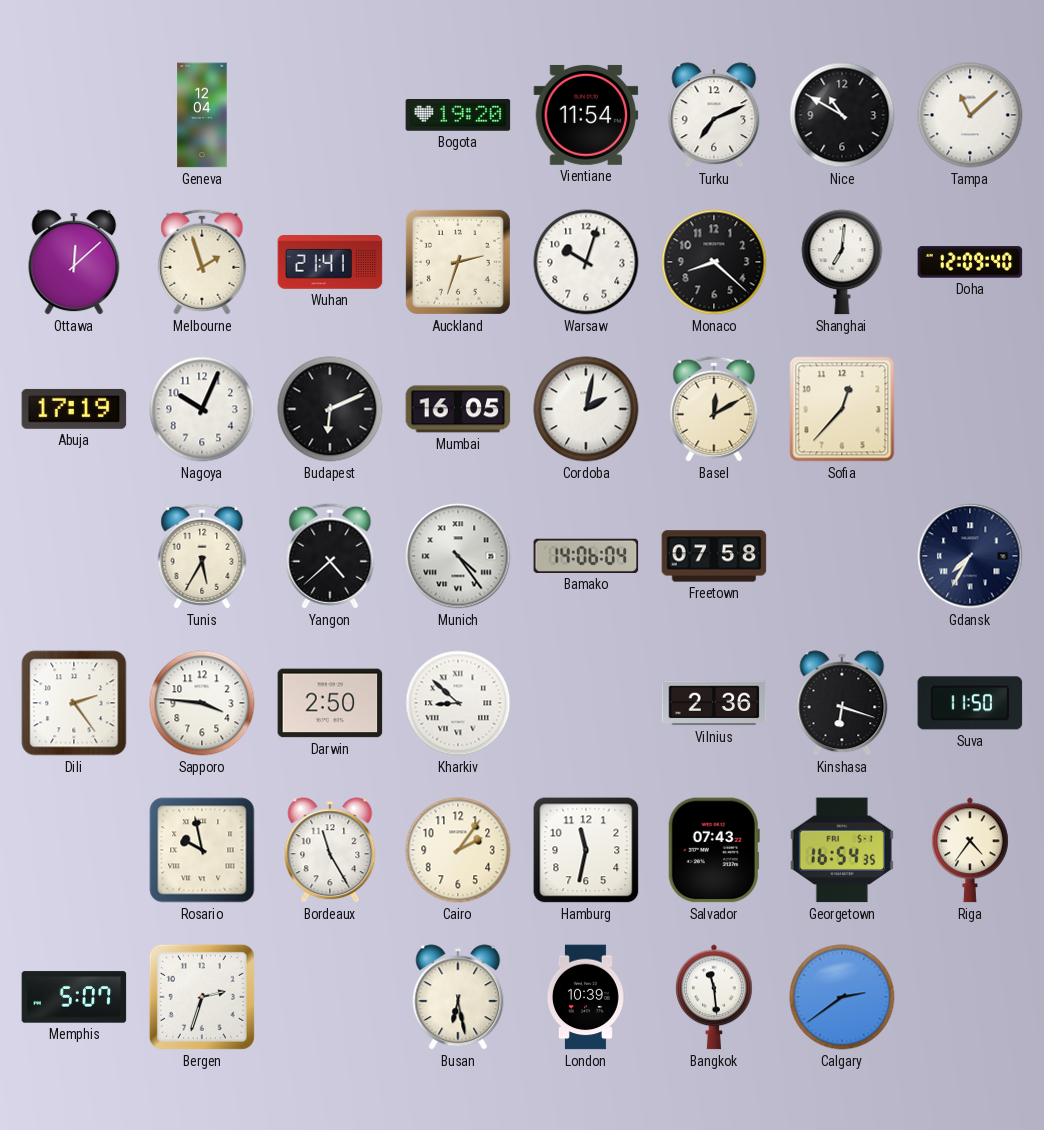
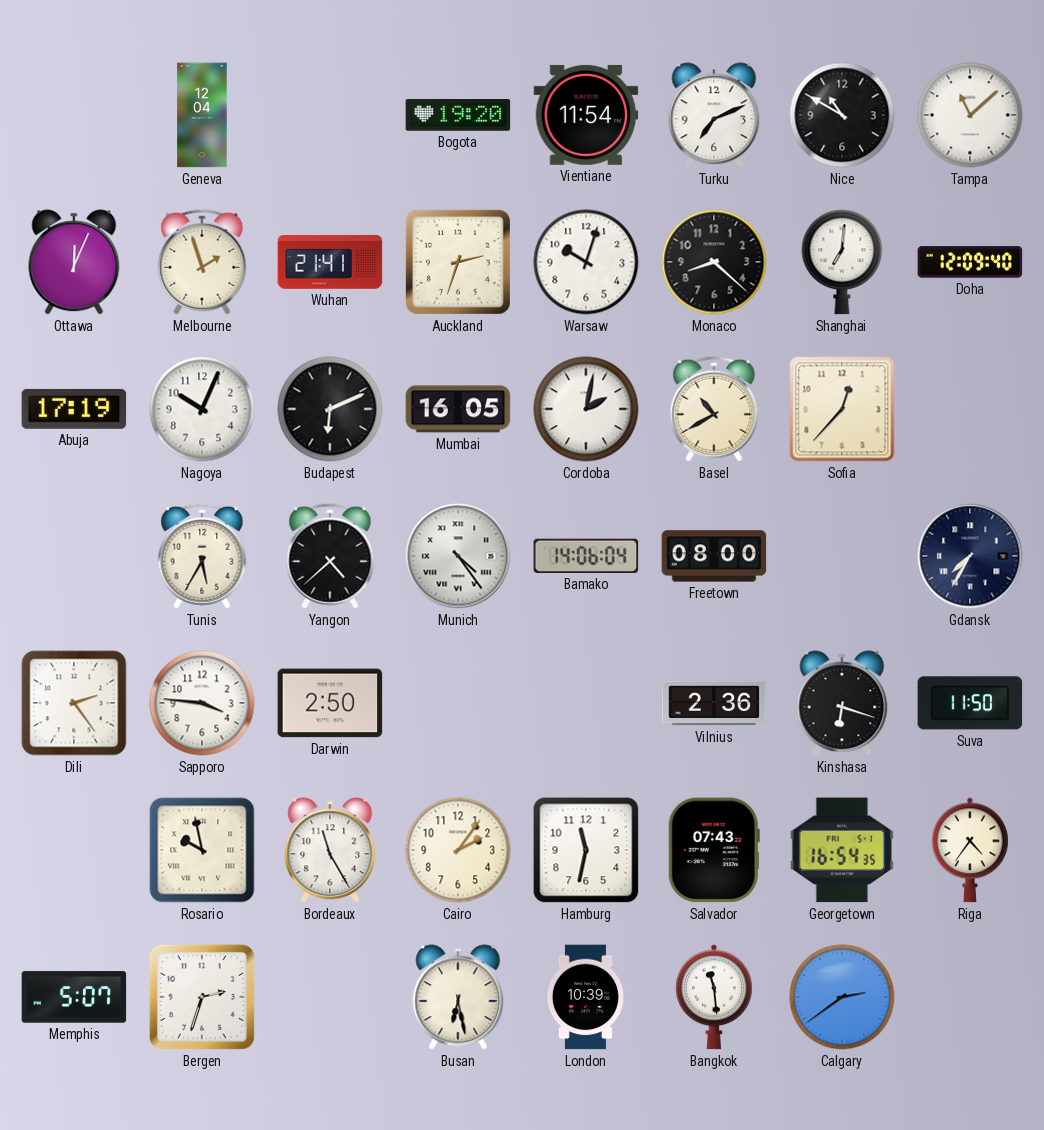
Ottawa: 12:08 -> 12:04
Basel: 12:10 -> 10:40
Freetown: 07:58 -> 08:00
Kharkiv: 8:52 -> none
